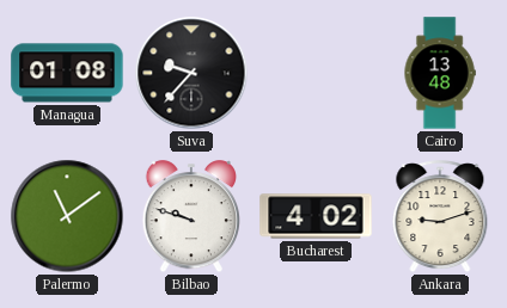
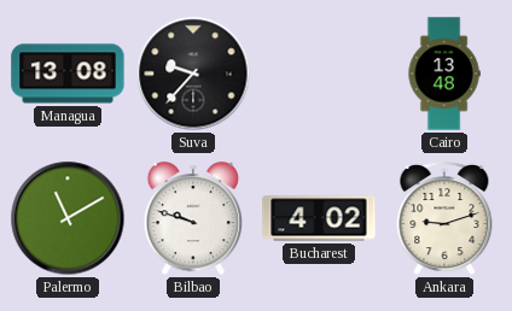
Managua: 01:08 -> 13:08
Palermo: 11:09 -> 11:10
